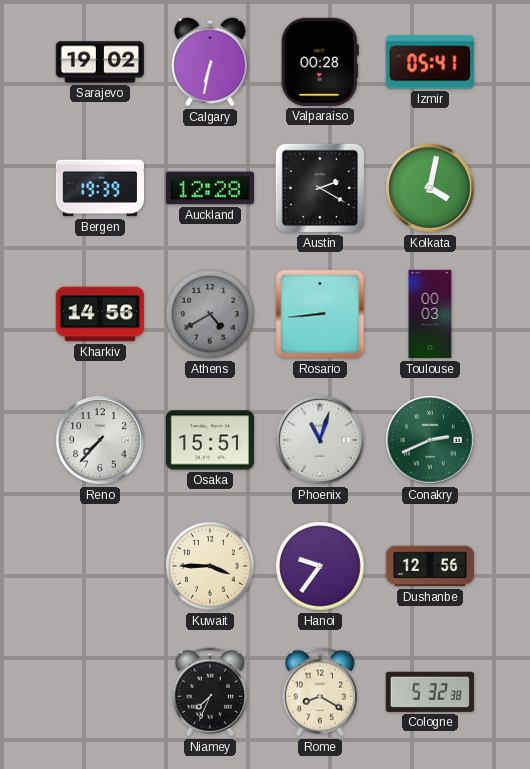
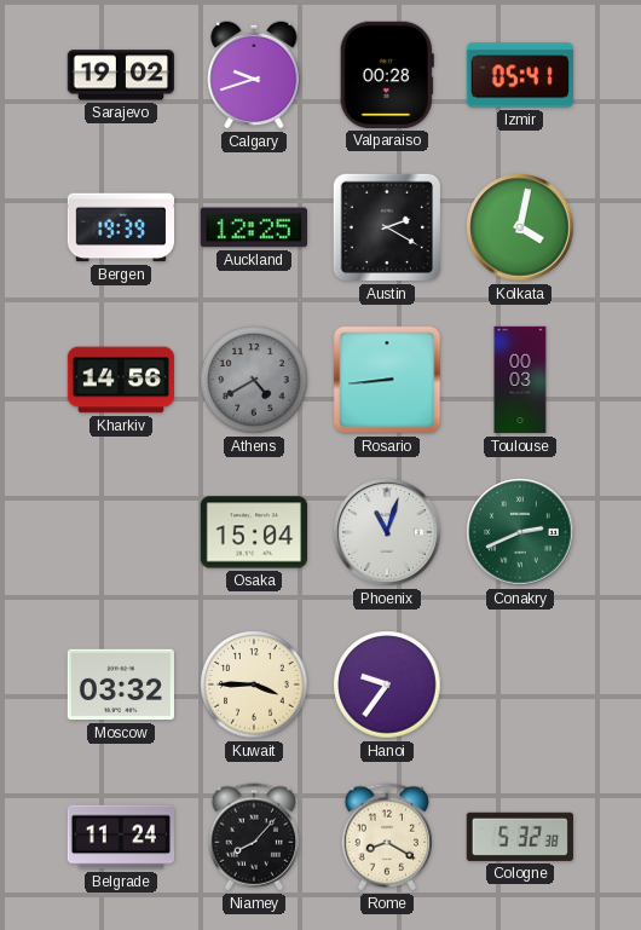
Calgary: 6:32 -> 9:42
Auckland: 12:28 -> 12:25
Reno: 7:37 -> none
Osaka: 15:51 -> 15:04
Moscow: none -> 03:32
Dushanbe: 12:56 -> none
Belgrade: none -> 11:24
Niamey: 7:34 -> 8:07
